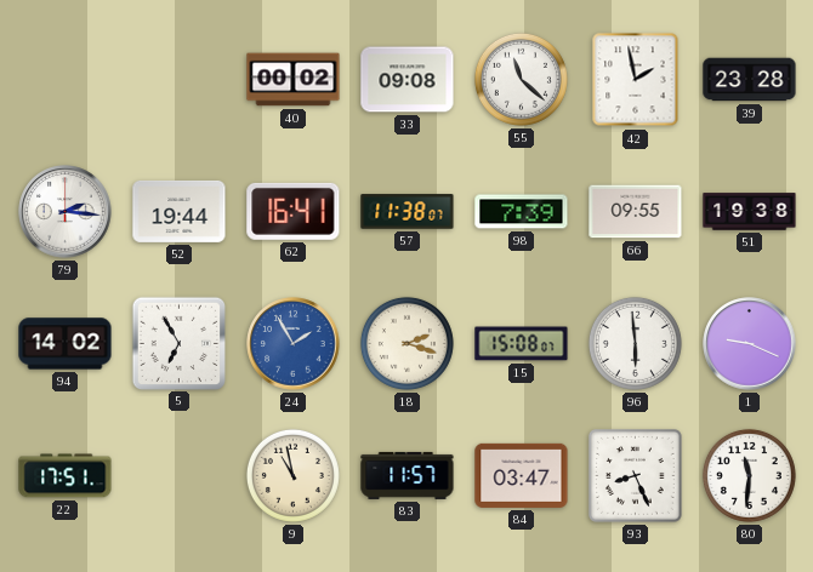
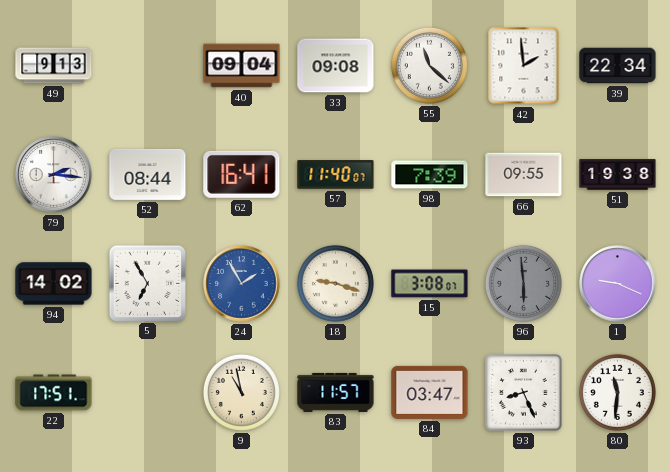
49: none -> 9:13
40: 00:02 -> 09:04
42: 1:58 -> 1:59
39: 23:28 -> 22:34
52: 19:44 -> 08:44
57: 11:38 -> 11:40
18: 2:18 -> 9:18
15: 15:08 -> 3:08
96 dial: white -> grey
